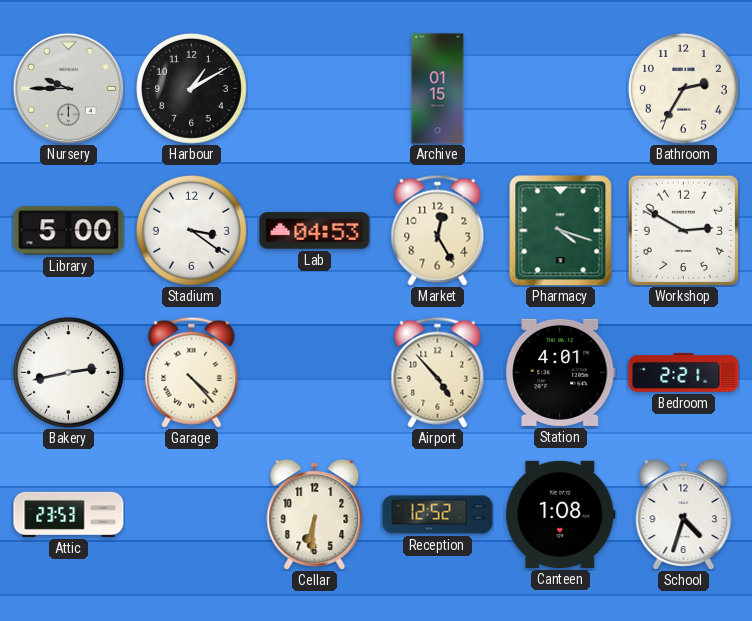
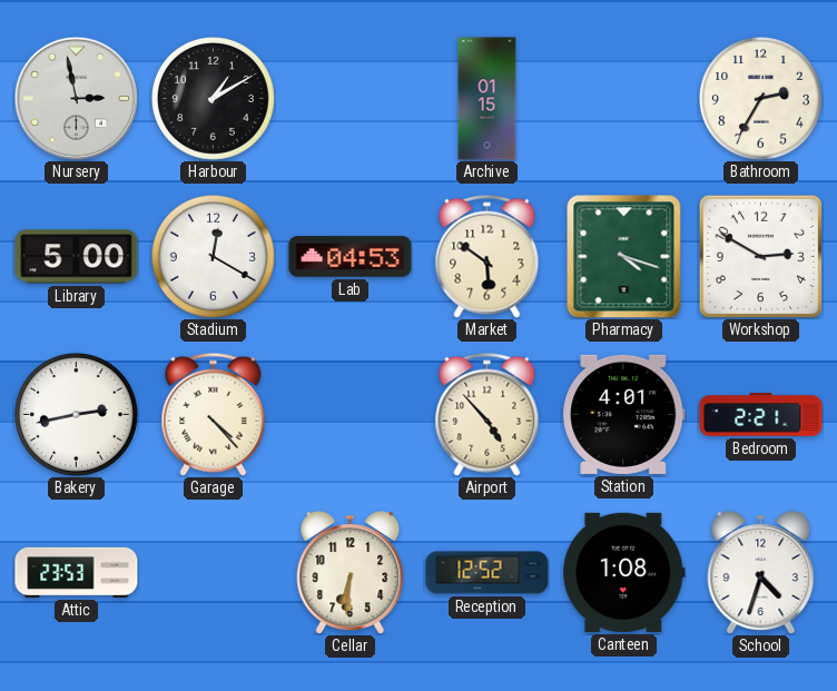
Nursery: 9:45 -> 2:58
Stadium: 3:21 -> 12:20
Market: 12:25 -> 5:51
